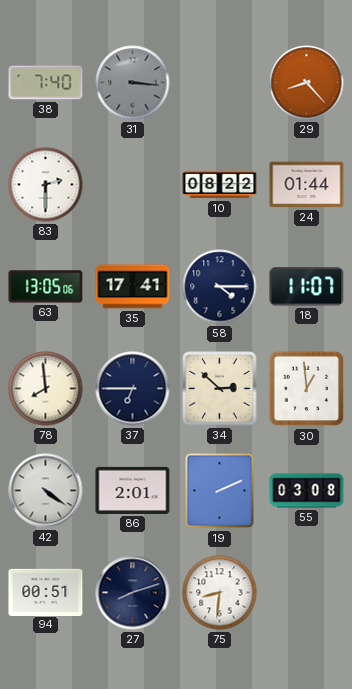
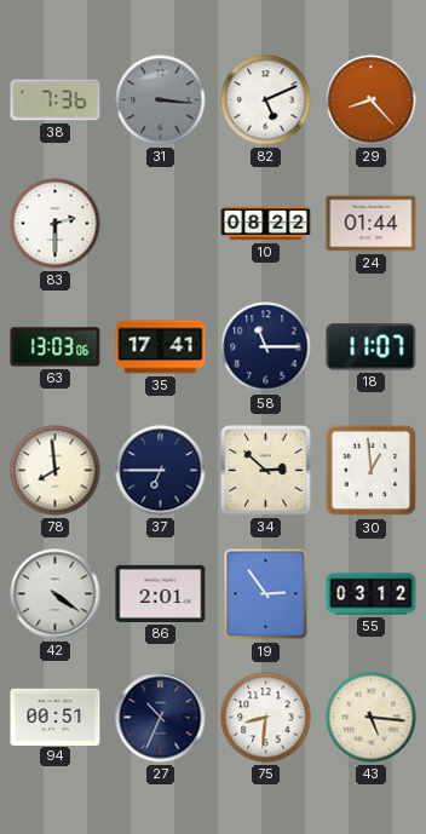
38: 7:40 -> 7:36
82: none -> 5:11
63: 13:05 -> 13:03
58: 4:15 -> 11:15
19: 2:11 -> 2:54
55: 03:08 -> 03:12
27: 8:12 -> 10:34
43: none -> 5:16
